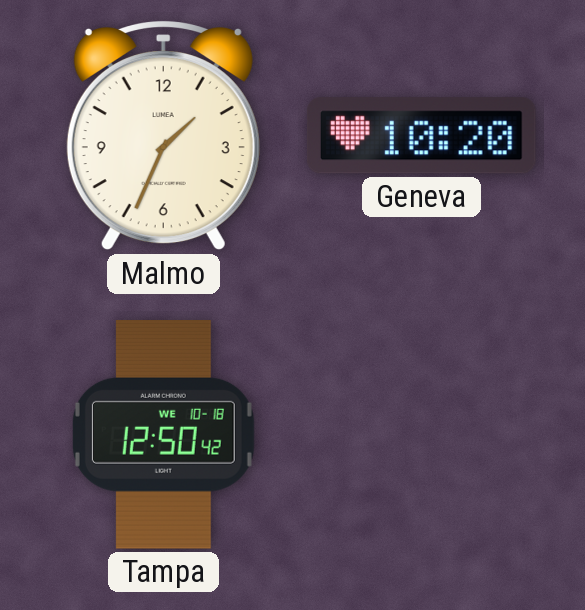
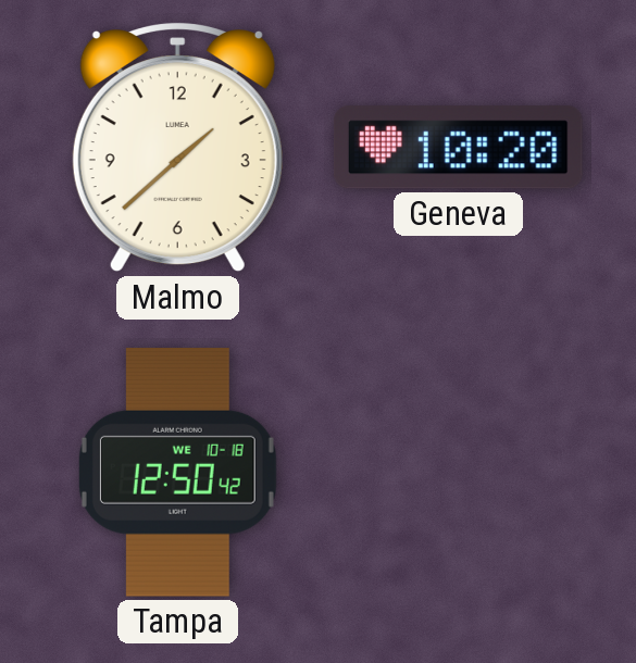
Malmo: 1:34 -> 1:38
